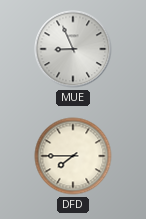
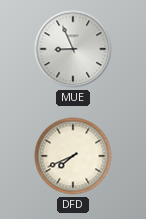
DFD: 7:45 -> 7:41
